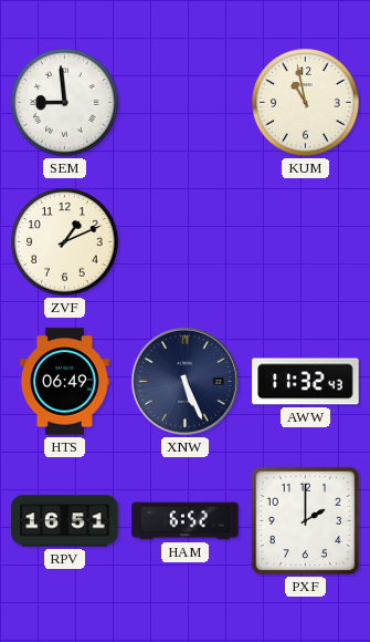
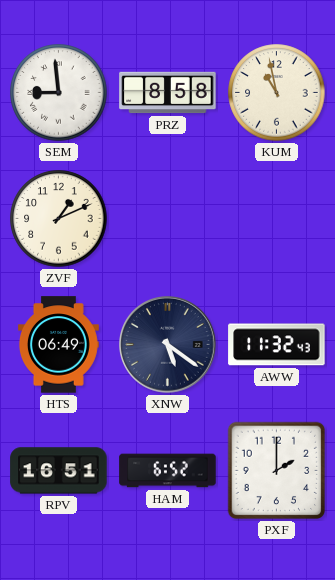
PRZ: none -> 8:58
XNW: 5:26 -> 5:21
